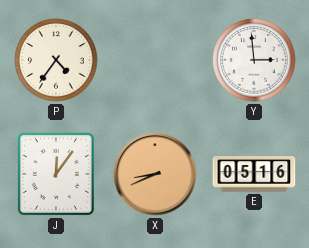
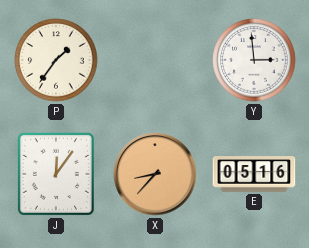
P: 4:36 -> 1:36
X: 8:41 -> 8:37
